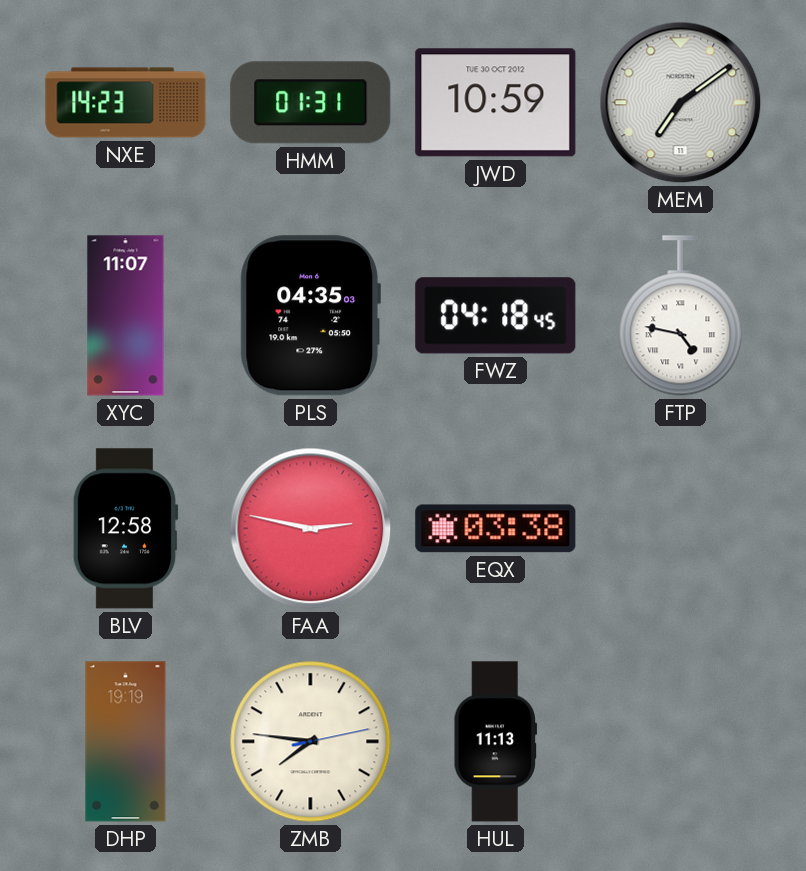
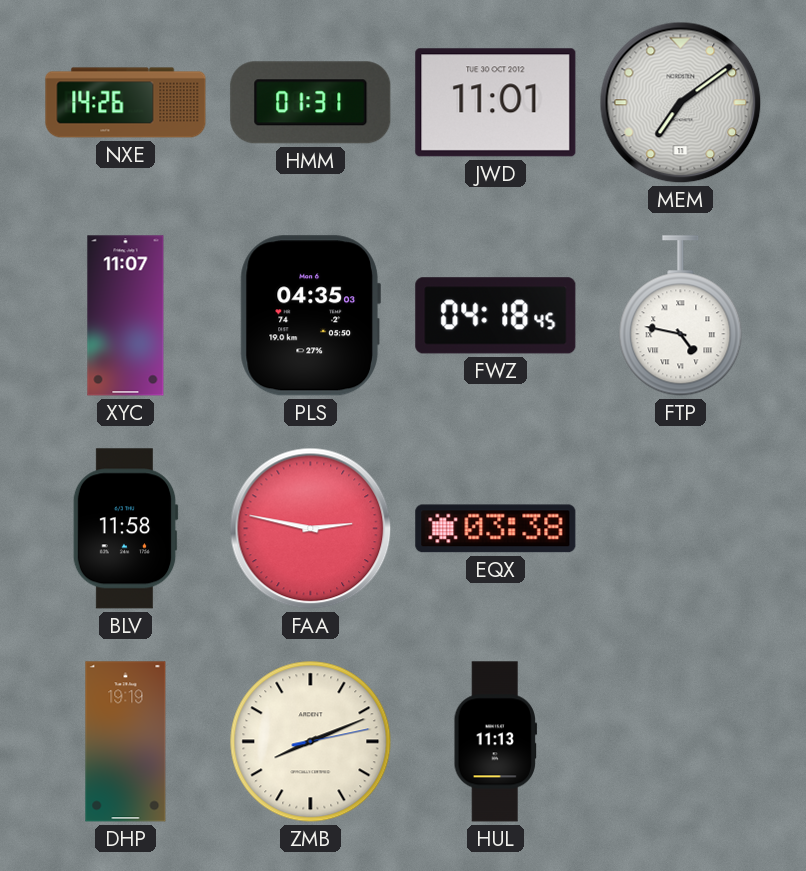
NXE: 14:23 -> 14:26
JWD: 10:59 -> 11:01
BLV: 12:58 -> 11:58
ZMB: 7:46 -> 8:11
